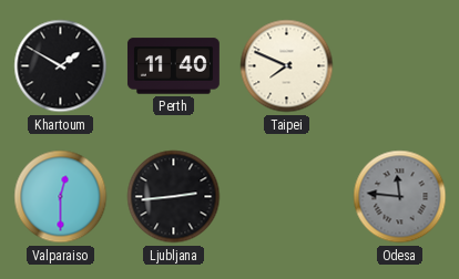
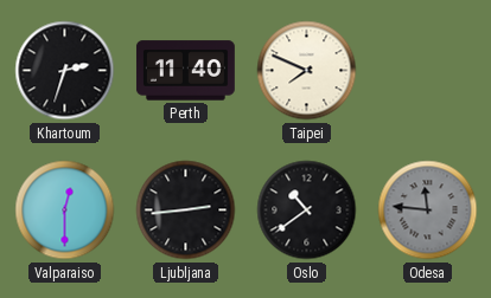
Khartoum: 1:50 -> 2:33
Oslo: none -> 10:39
